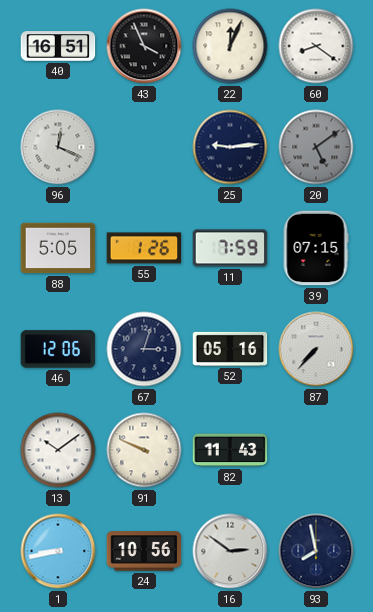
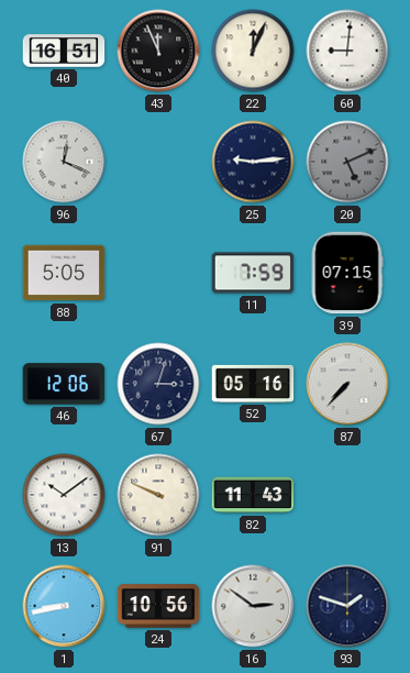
43: 3:56 -> 11:56
60: 8:21 -> 9:01
20: 5:09 -> 5:11
55: 1:26 -> none
93: 7:58 -> 1:48
